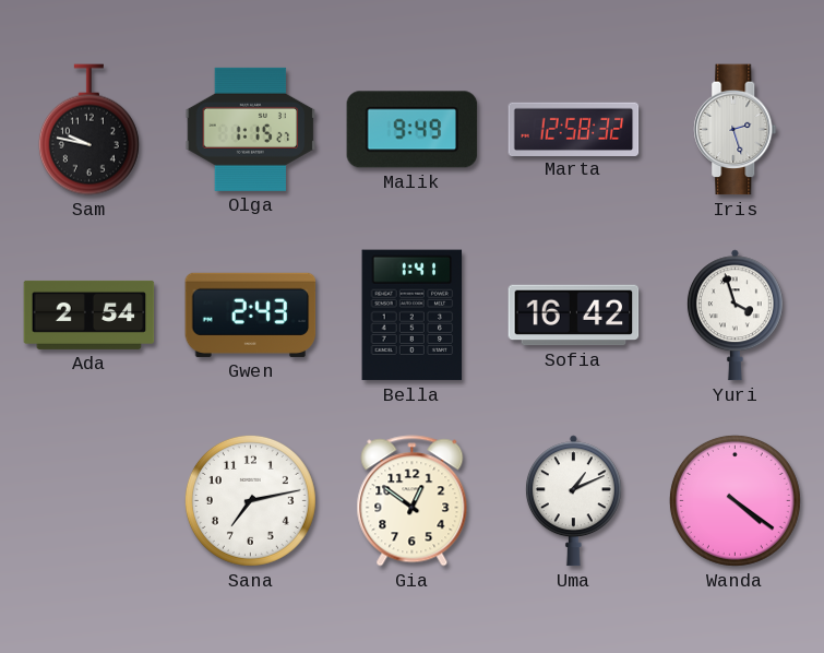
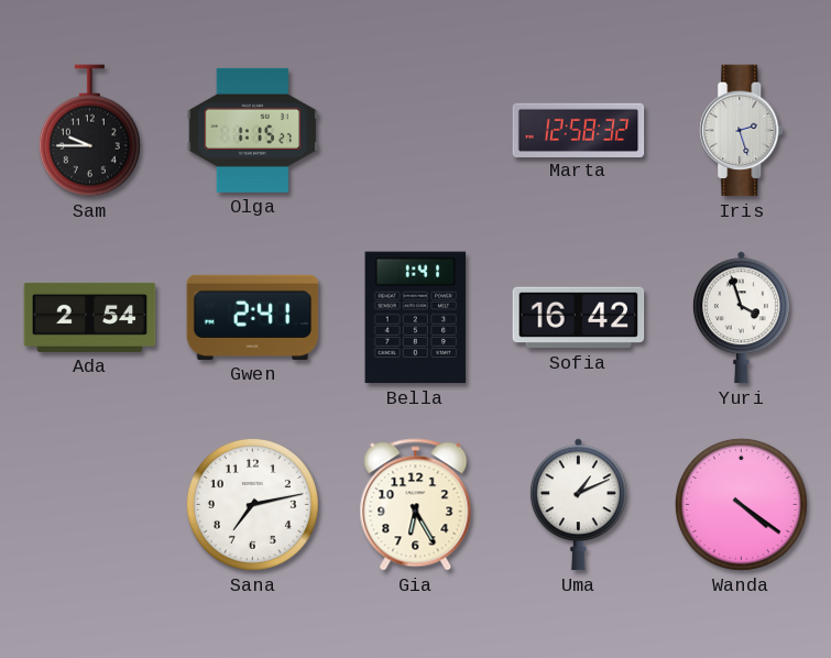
Sam: 9:47 -> 9:45
Malik: 9:49 -> none
Gwen: 2:43 -> 2:41
Gia: 12:51 -> 6:25
